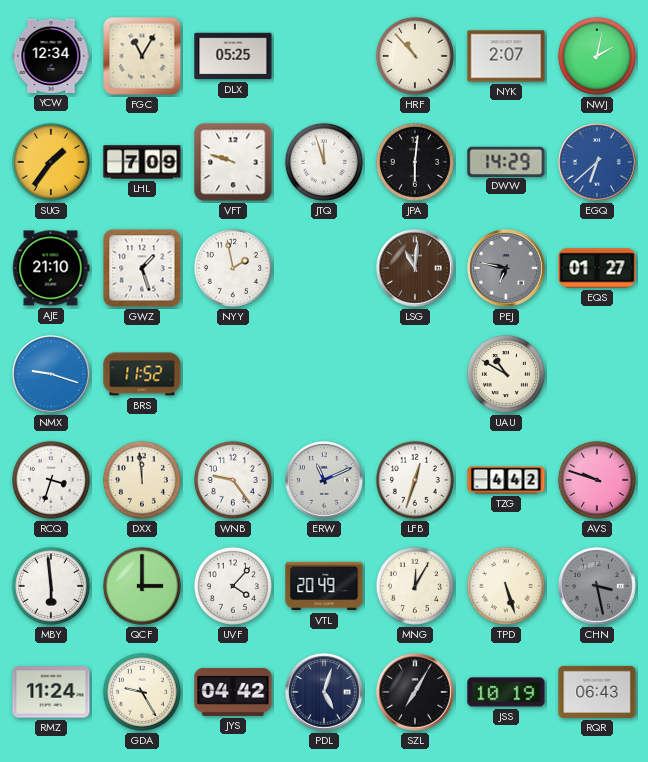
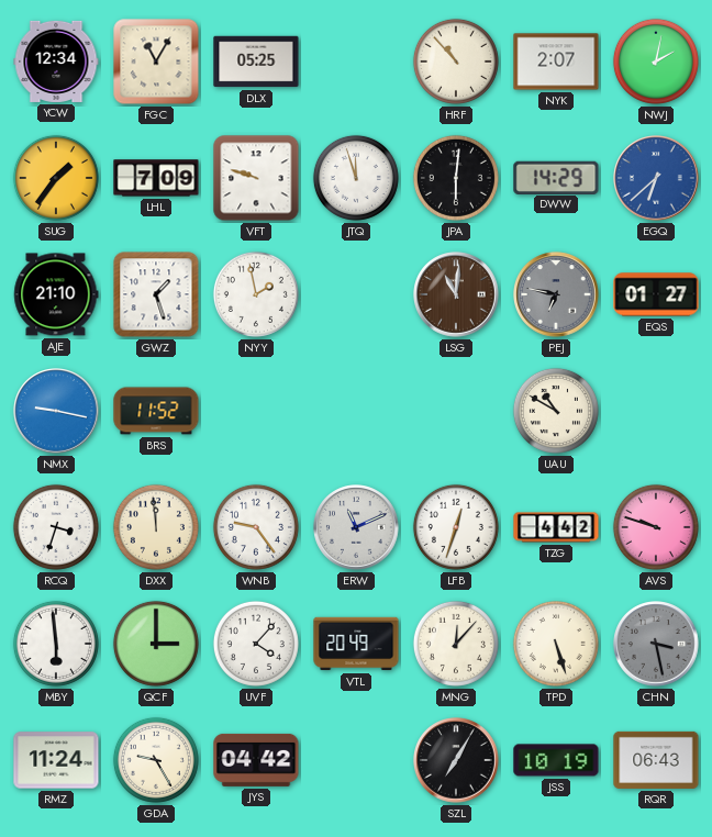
NMX: 9:18 -> 9:17
MNG: 12:05 -> 12:07
PDL: 5:03 -> none
